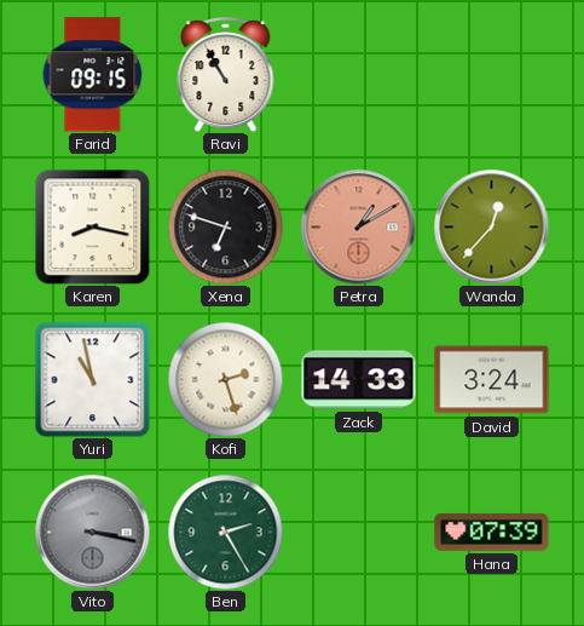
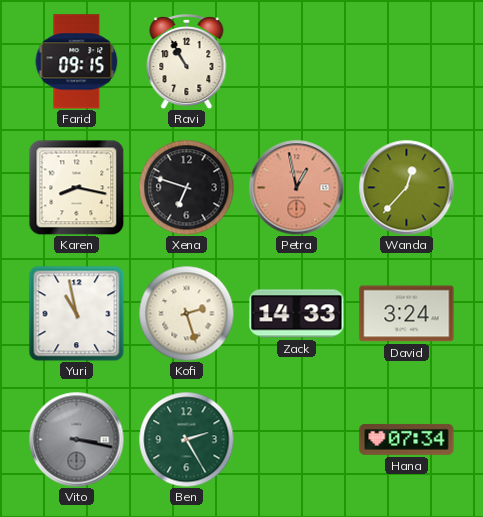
Petra: 1:10 -> 12:58
Hana: 07:39 -> 07:34
